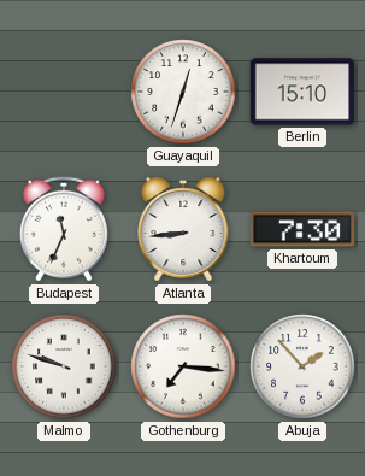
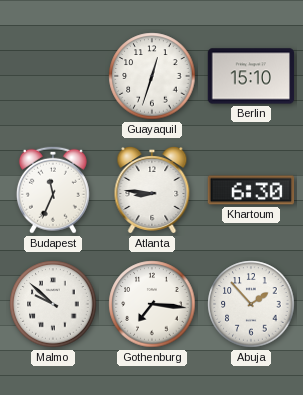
Atlanta: 8:44 -> 8:46
Khartoum: 7:30 -> 6:30
Malmo: 9:48 -> 9:52
